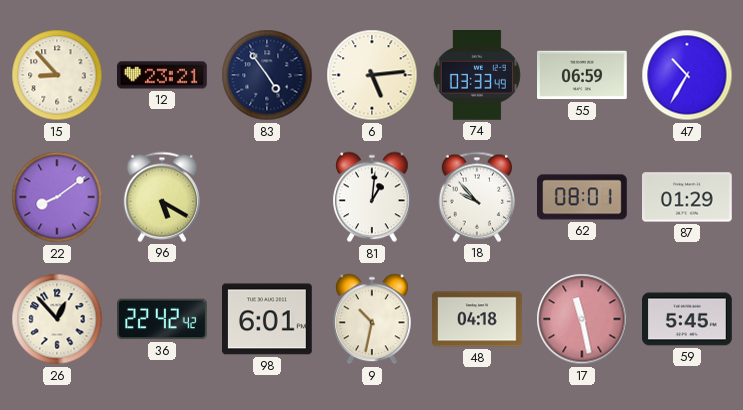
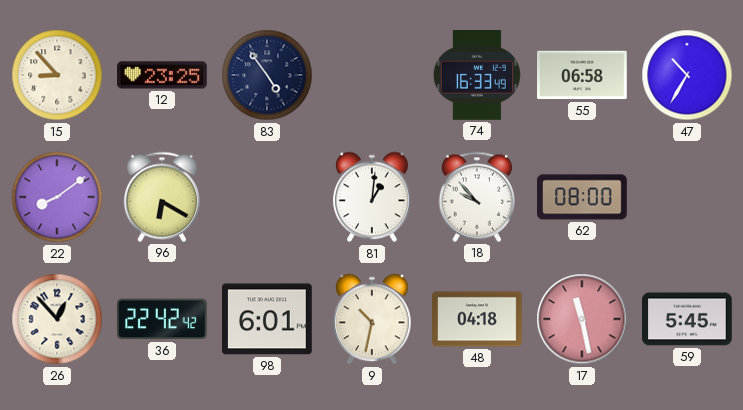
12: 23:21 -> 23:25
6: 5:14 -> none
74: 03:33 -> 16:33
55: 06:59 -> 06:58
96: 5:20 -> 6:20
62: 08:01 -> 08:00
87: 01:29 -> none
